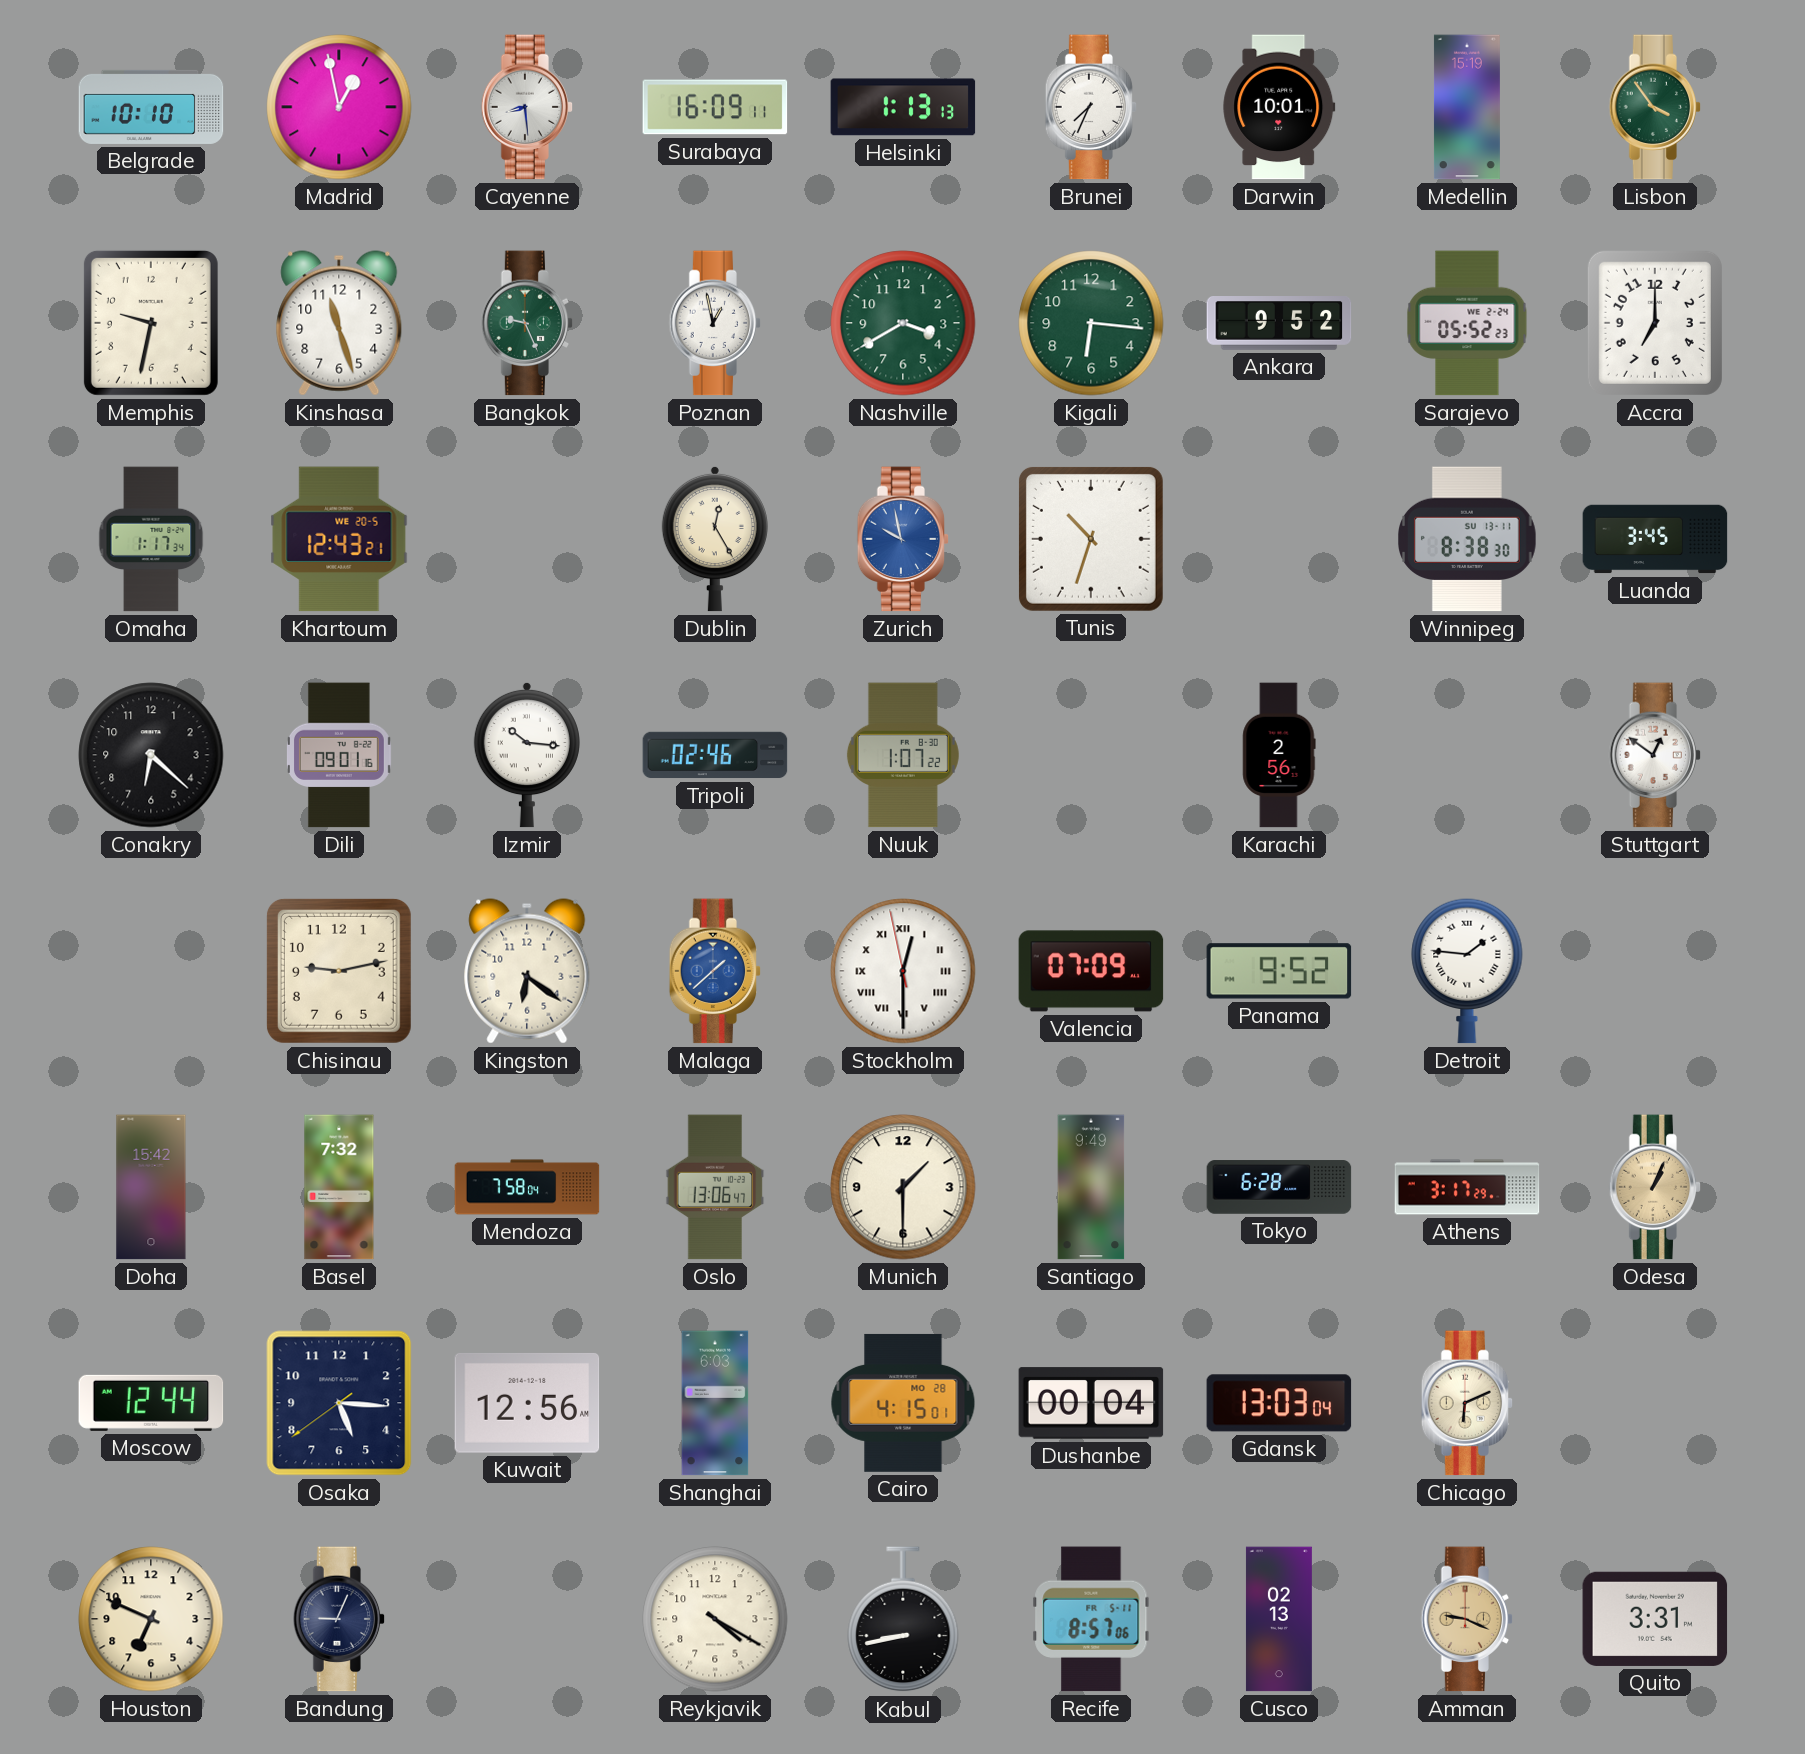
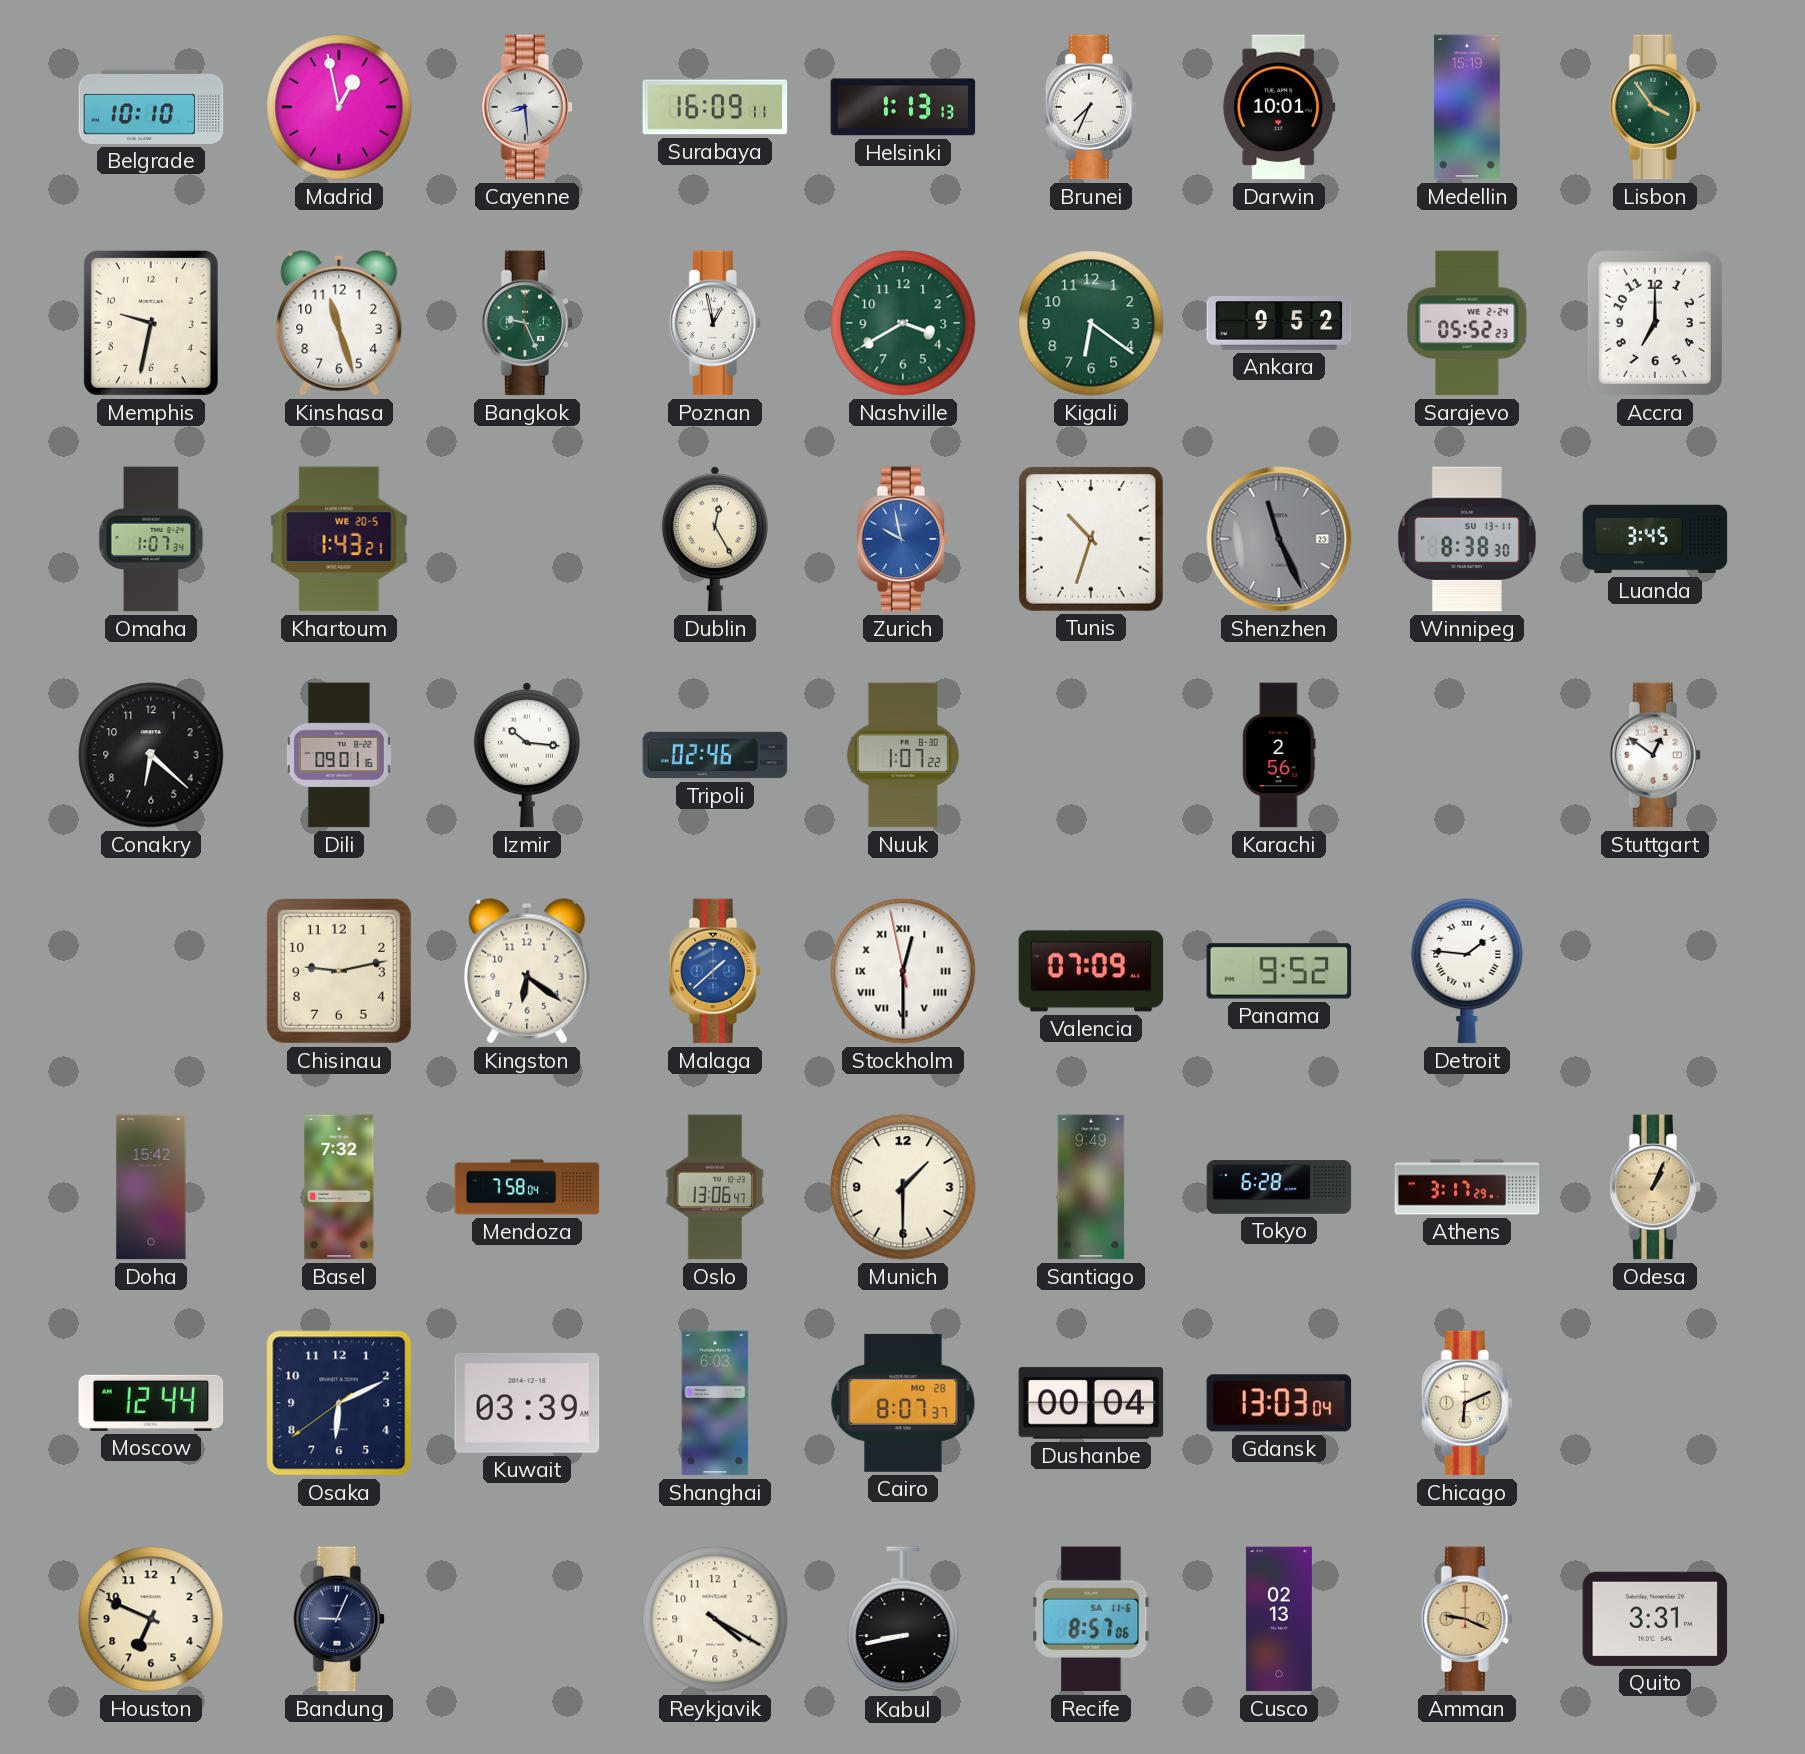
Kigali: 6:16 -> 6:21
Omaha: 1:17 -> 1:07
Khartoum: 12:43 -> 1:43
Shenzhen: none -> 11:26
Osaka: 5:15 -> 6:10
Kuwait: 12:56 -> 03:39
Cairo: 4:15 -> 8:07
Recife date: FR 5-11 -> SA 11-6
